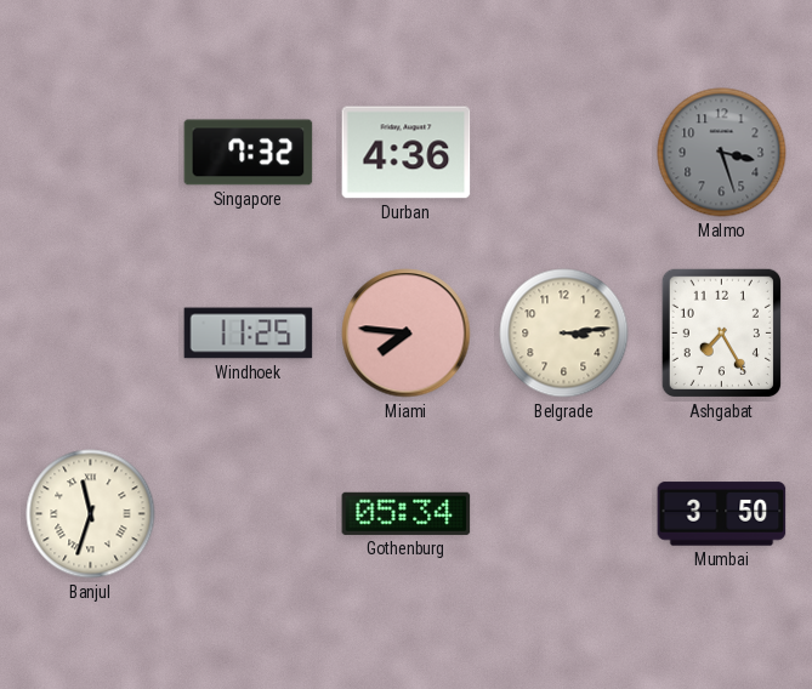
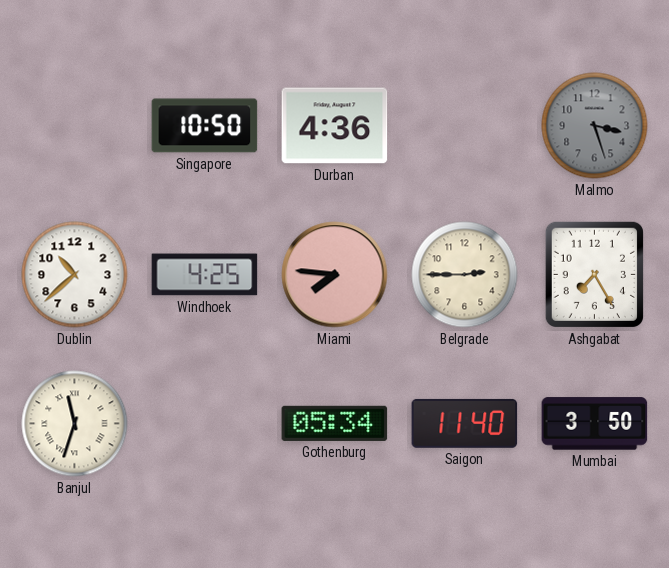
Singapore: 7:32 -> 10:50
Dublin: none -> 10:38
Windhoek: 11:25 -> 4:25
Belgrade: 3:14 -> 2:45
Saigon: none -> 11:40
